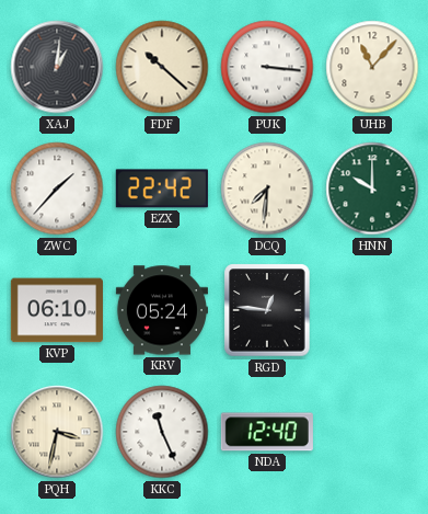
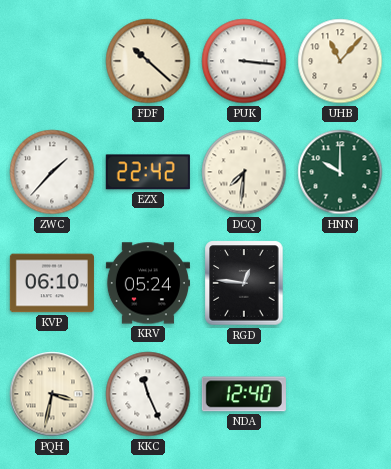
XAJ: 1:01 -> none
